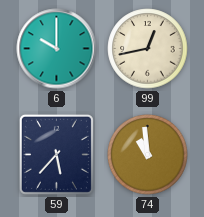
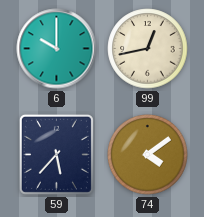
74: 10:59 -> 4:09
